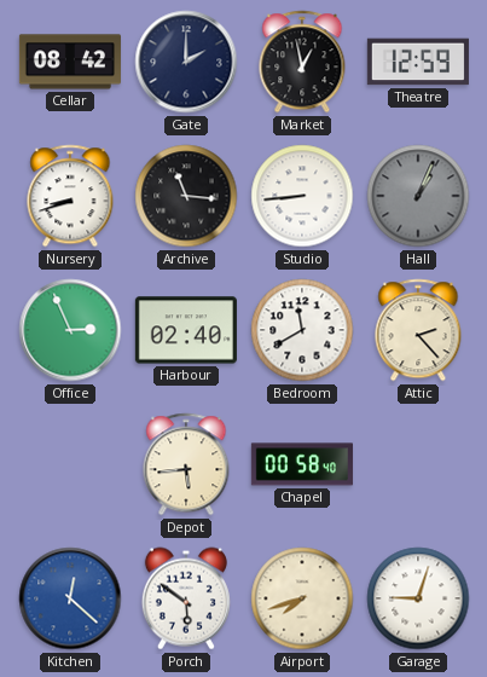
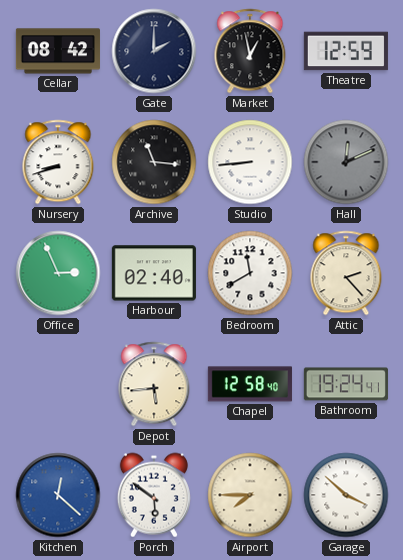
Hall: 1:04 -> 12:11
Chapel: 00:58 -> 12:58
Bathroom: none -> 19:24
Airport: 7:42 -> 7:45
Garage: 9:03 -> 3:52
